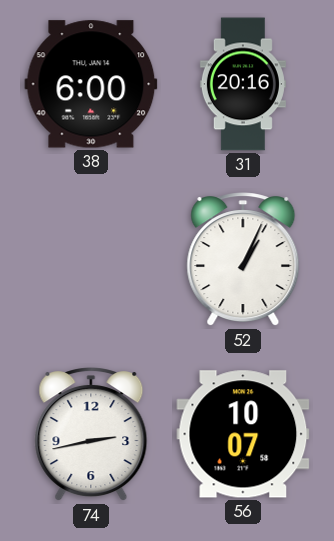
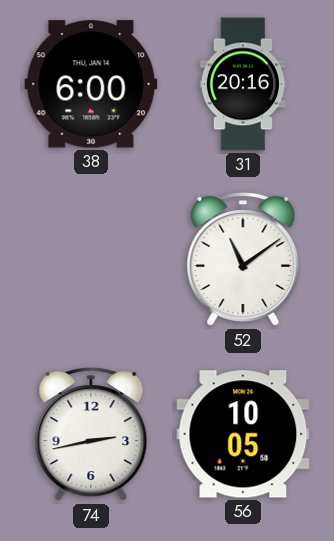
52: 1:04 -> 11:09
56: 10:07 -> 10:05
